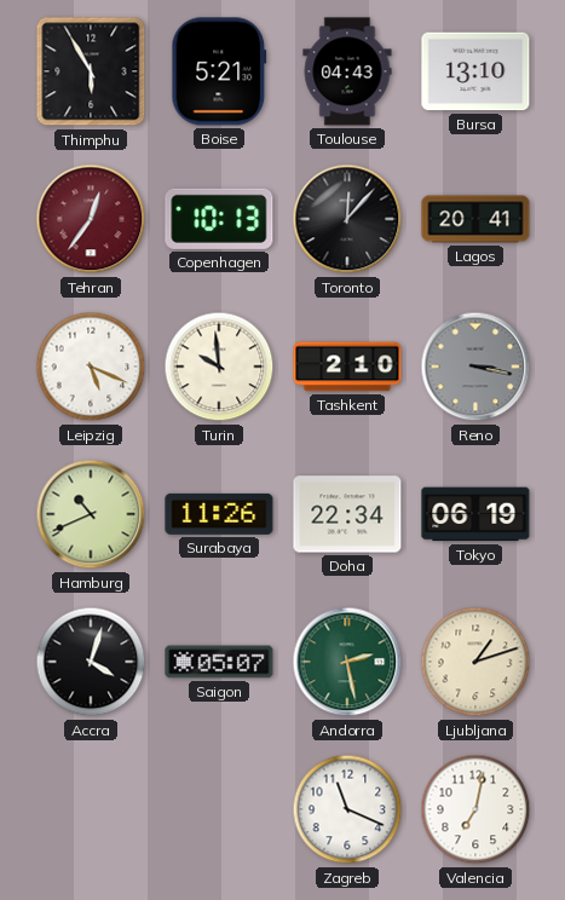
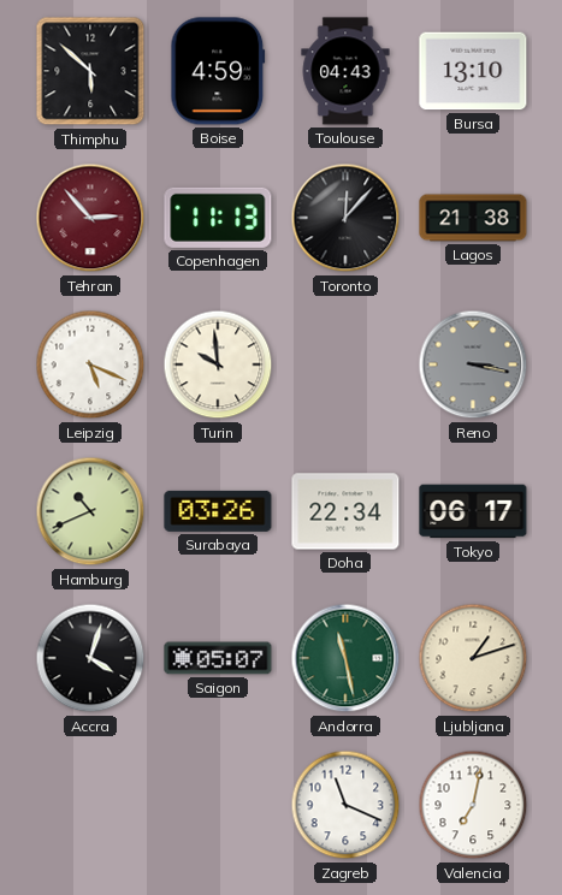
Thimphu: 5:55 -> 5:52
Boise: 5:21 -> 4:59
Tehran: 12:36 -> 2:53
Copenhagen: 10:13 -> 11:13
Lagos: 20:41 -> 21:38
Tashkent: 2:10 -> none
Surabaya: 11:26 -> 03:26
Tokyo: 06:19 -> 06:17
Andorra: 2:28 -> 11:28
